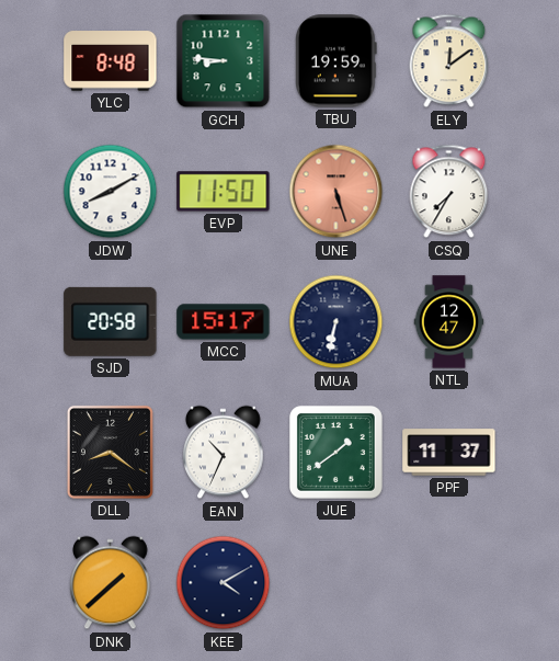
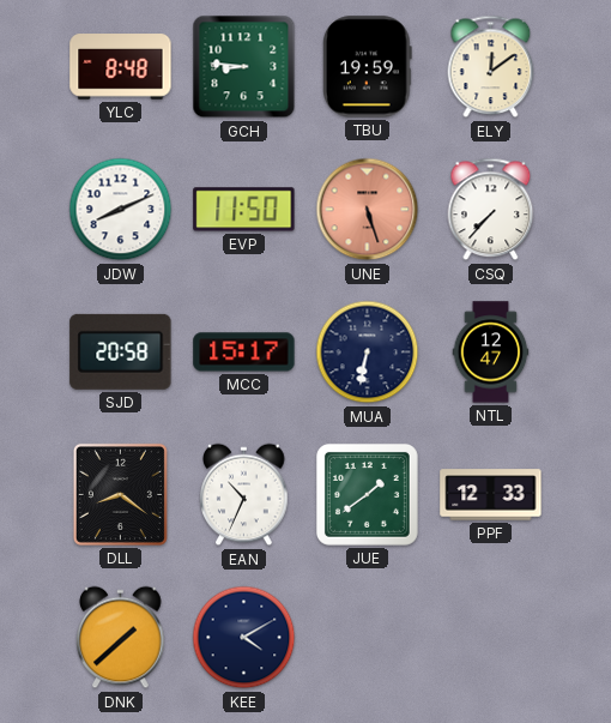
JDW: 8:10 -> 8:11
CSQ: 7:35 -> 7:37
PPF: 11:37 -> 12:33
